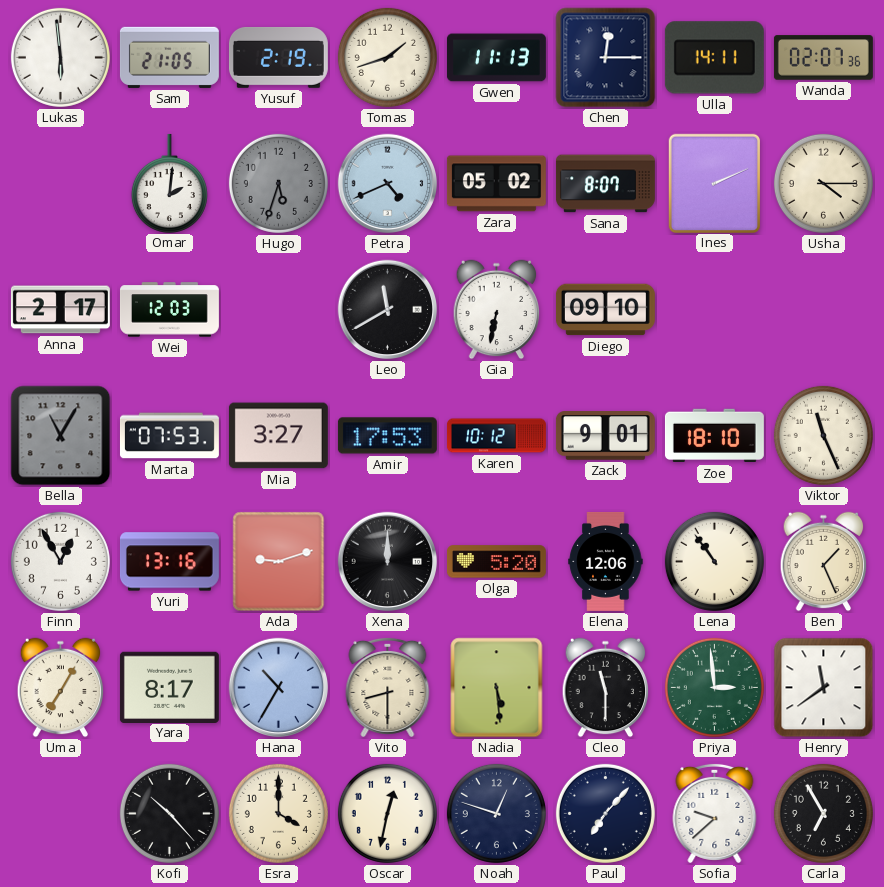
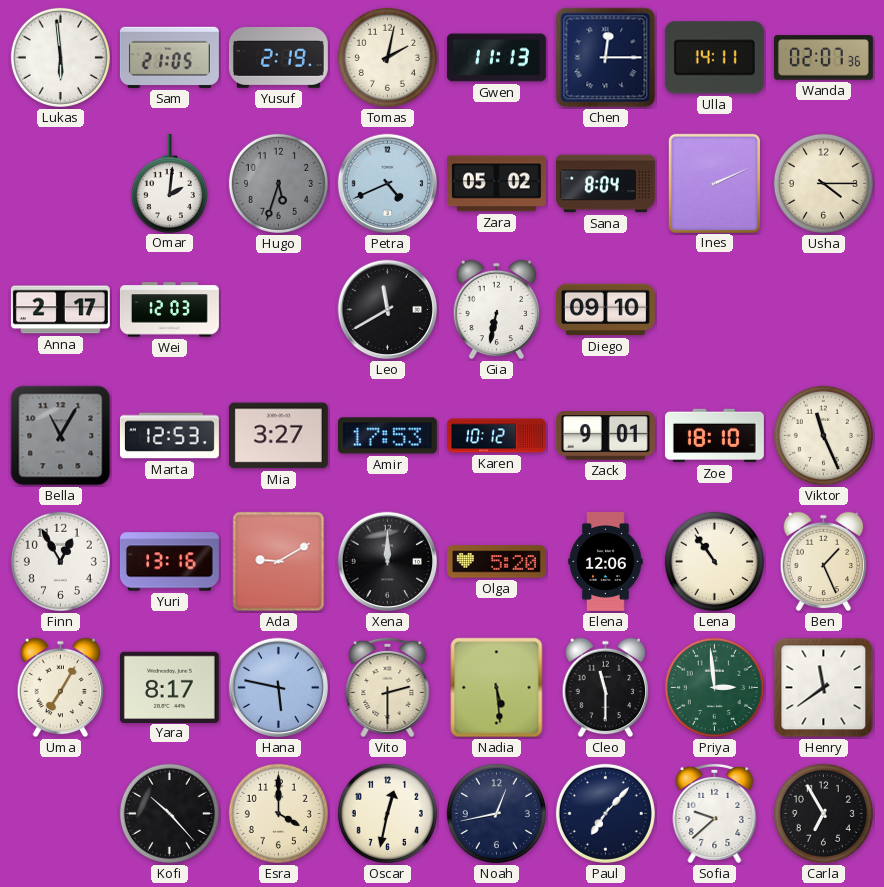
Tomas: 1:42 -> 2:02
Sana: 8:07 -> 8:04
Marta: 07:53 -> 12:53
Ada: 9:12 -> 9:10
Hana: 10:35 -> 5:47
Vito: 8:30 -> 2:30
Noah: 12:48 -> 12:43
